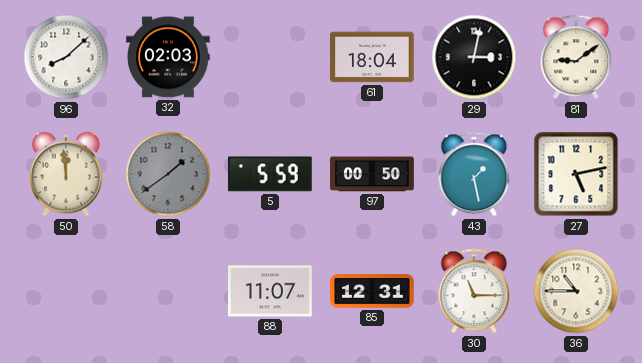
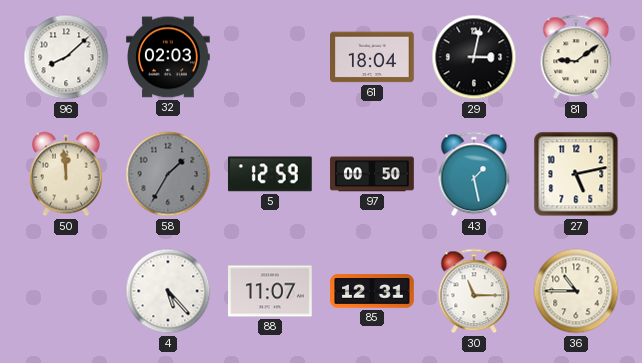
58: 1:39 -> 1:35
5: 5:59 -> 12:59
4: none -> 5:23
